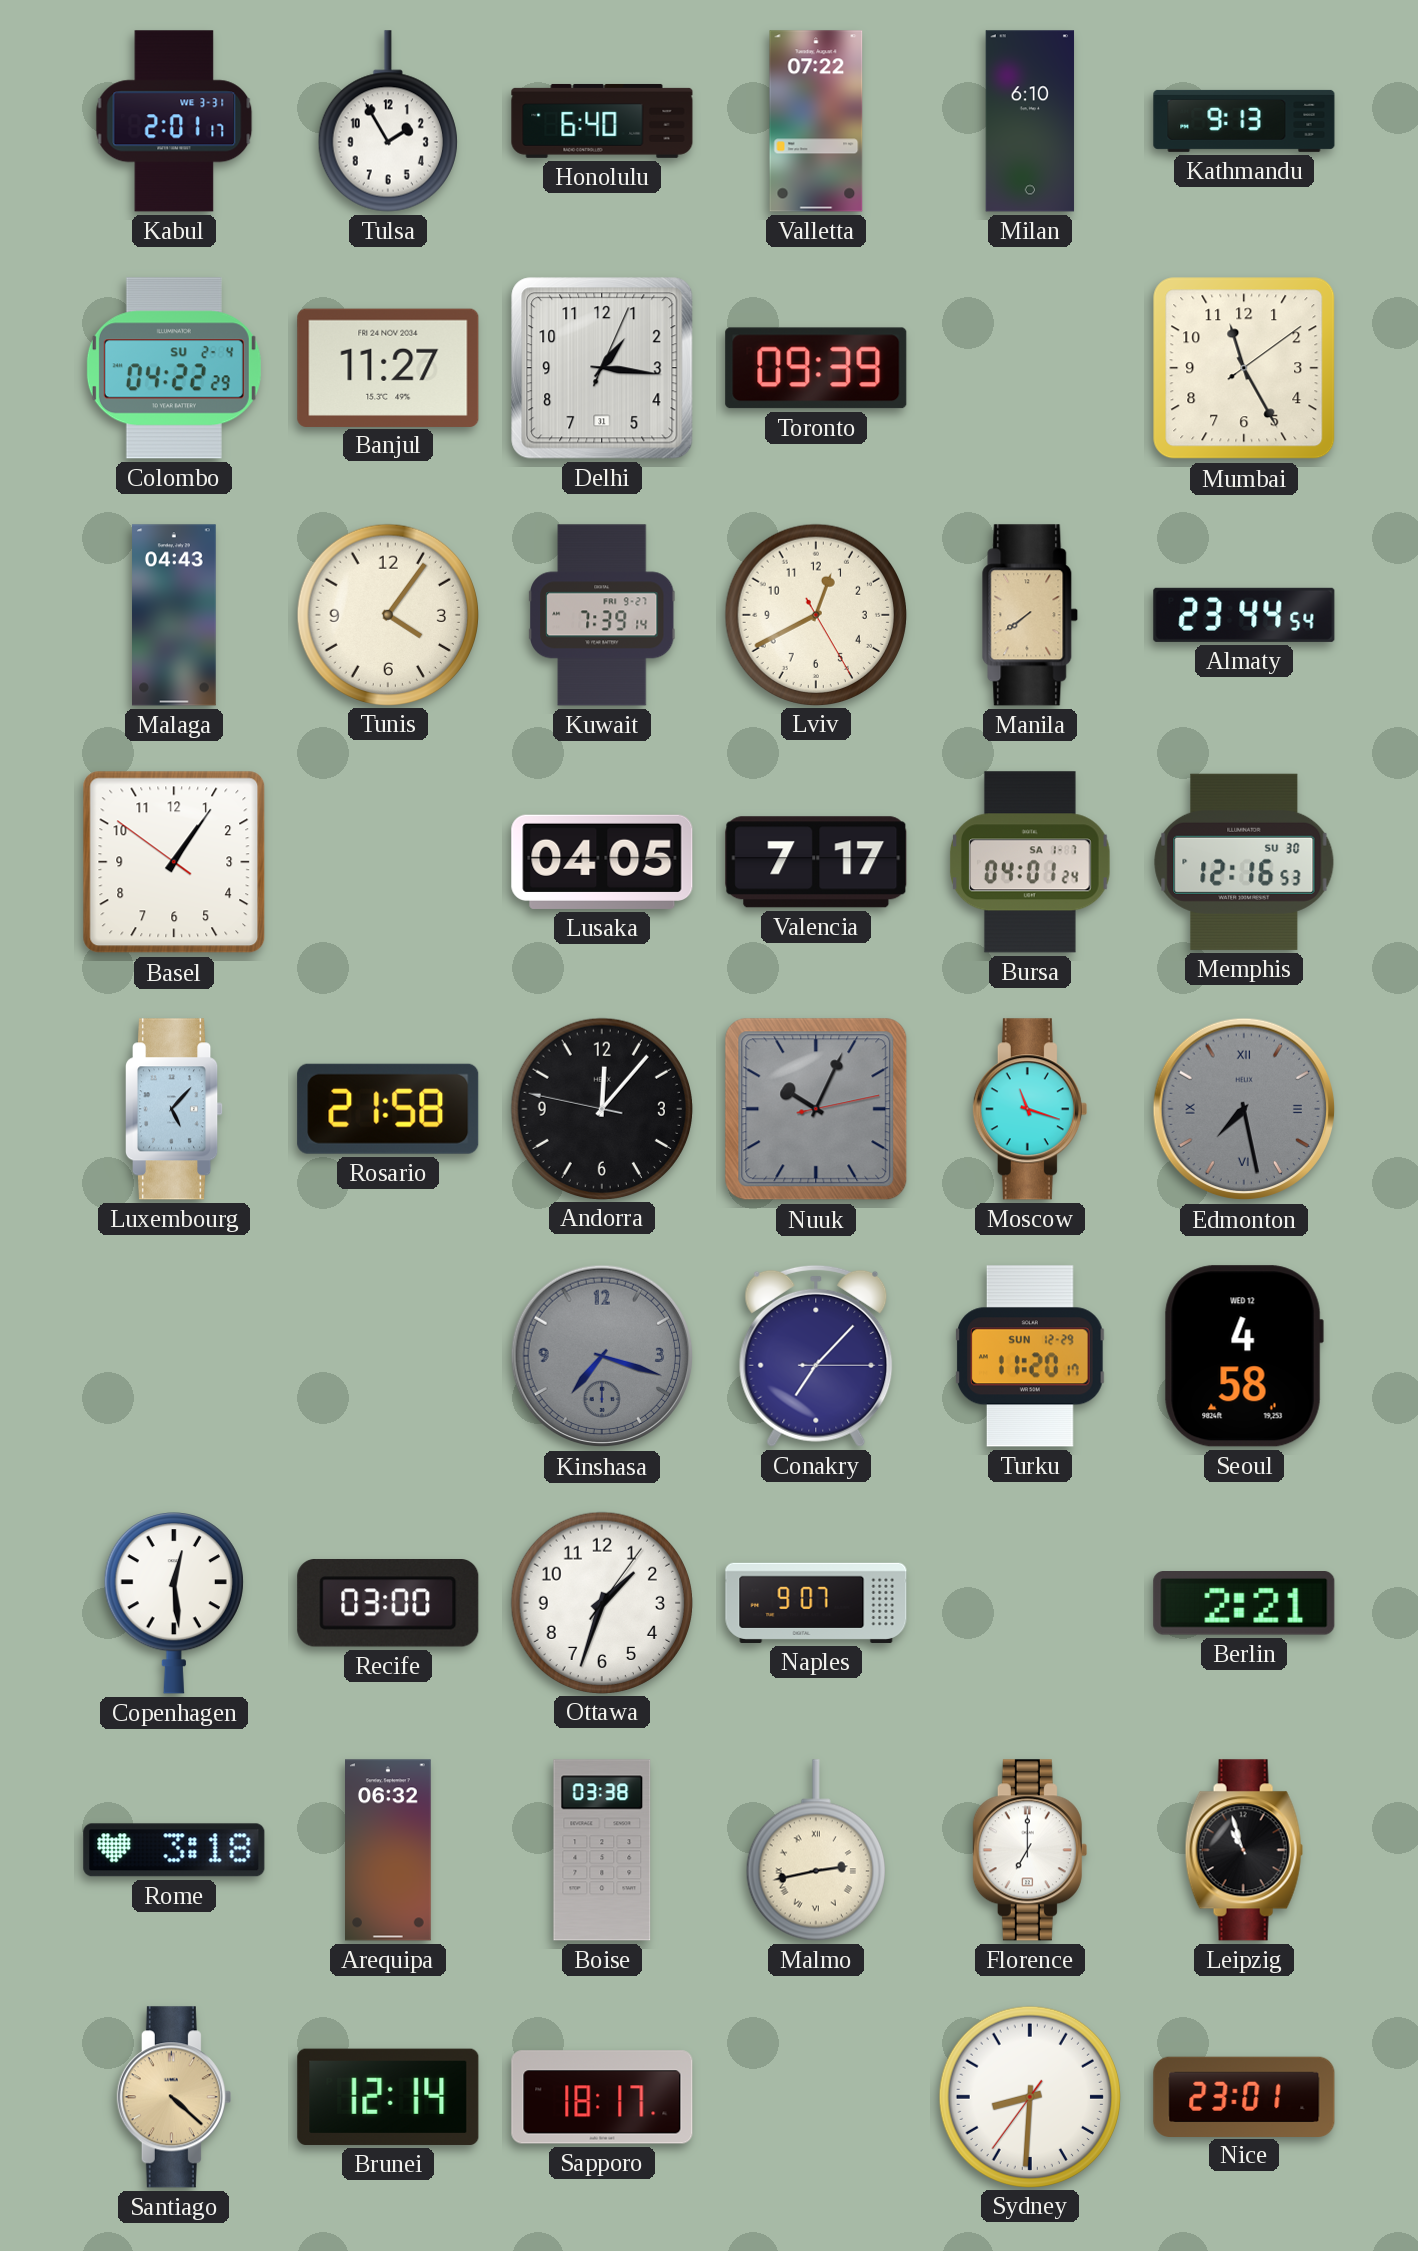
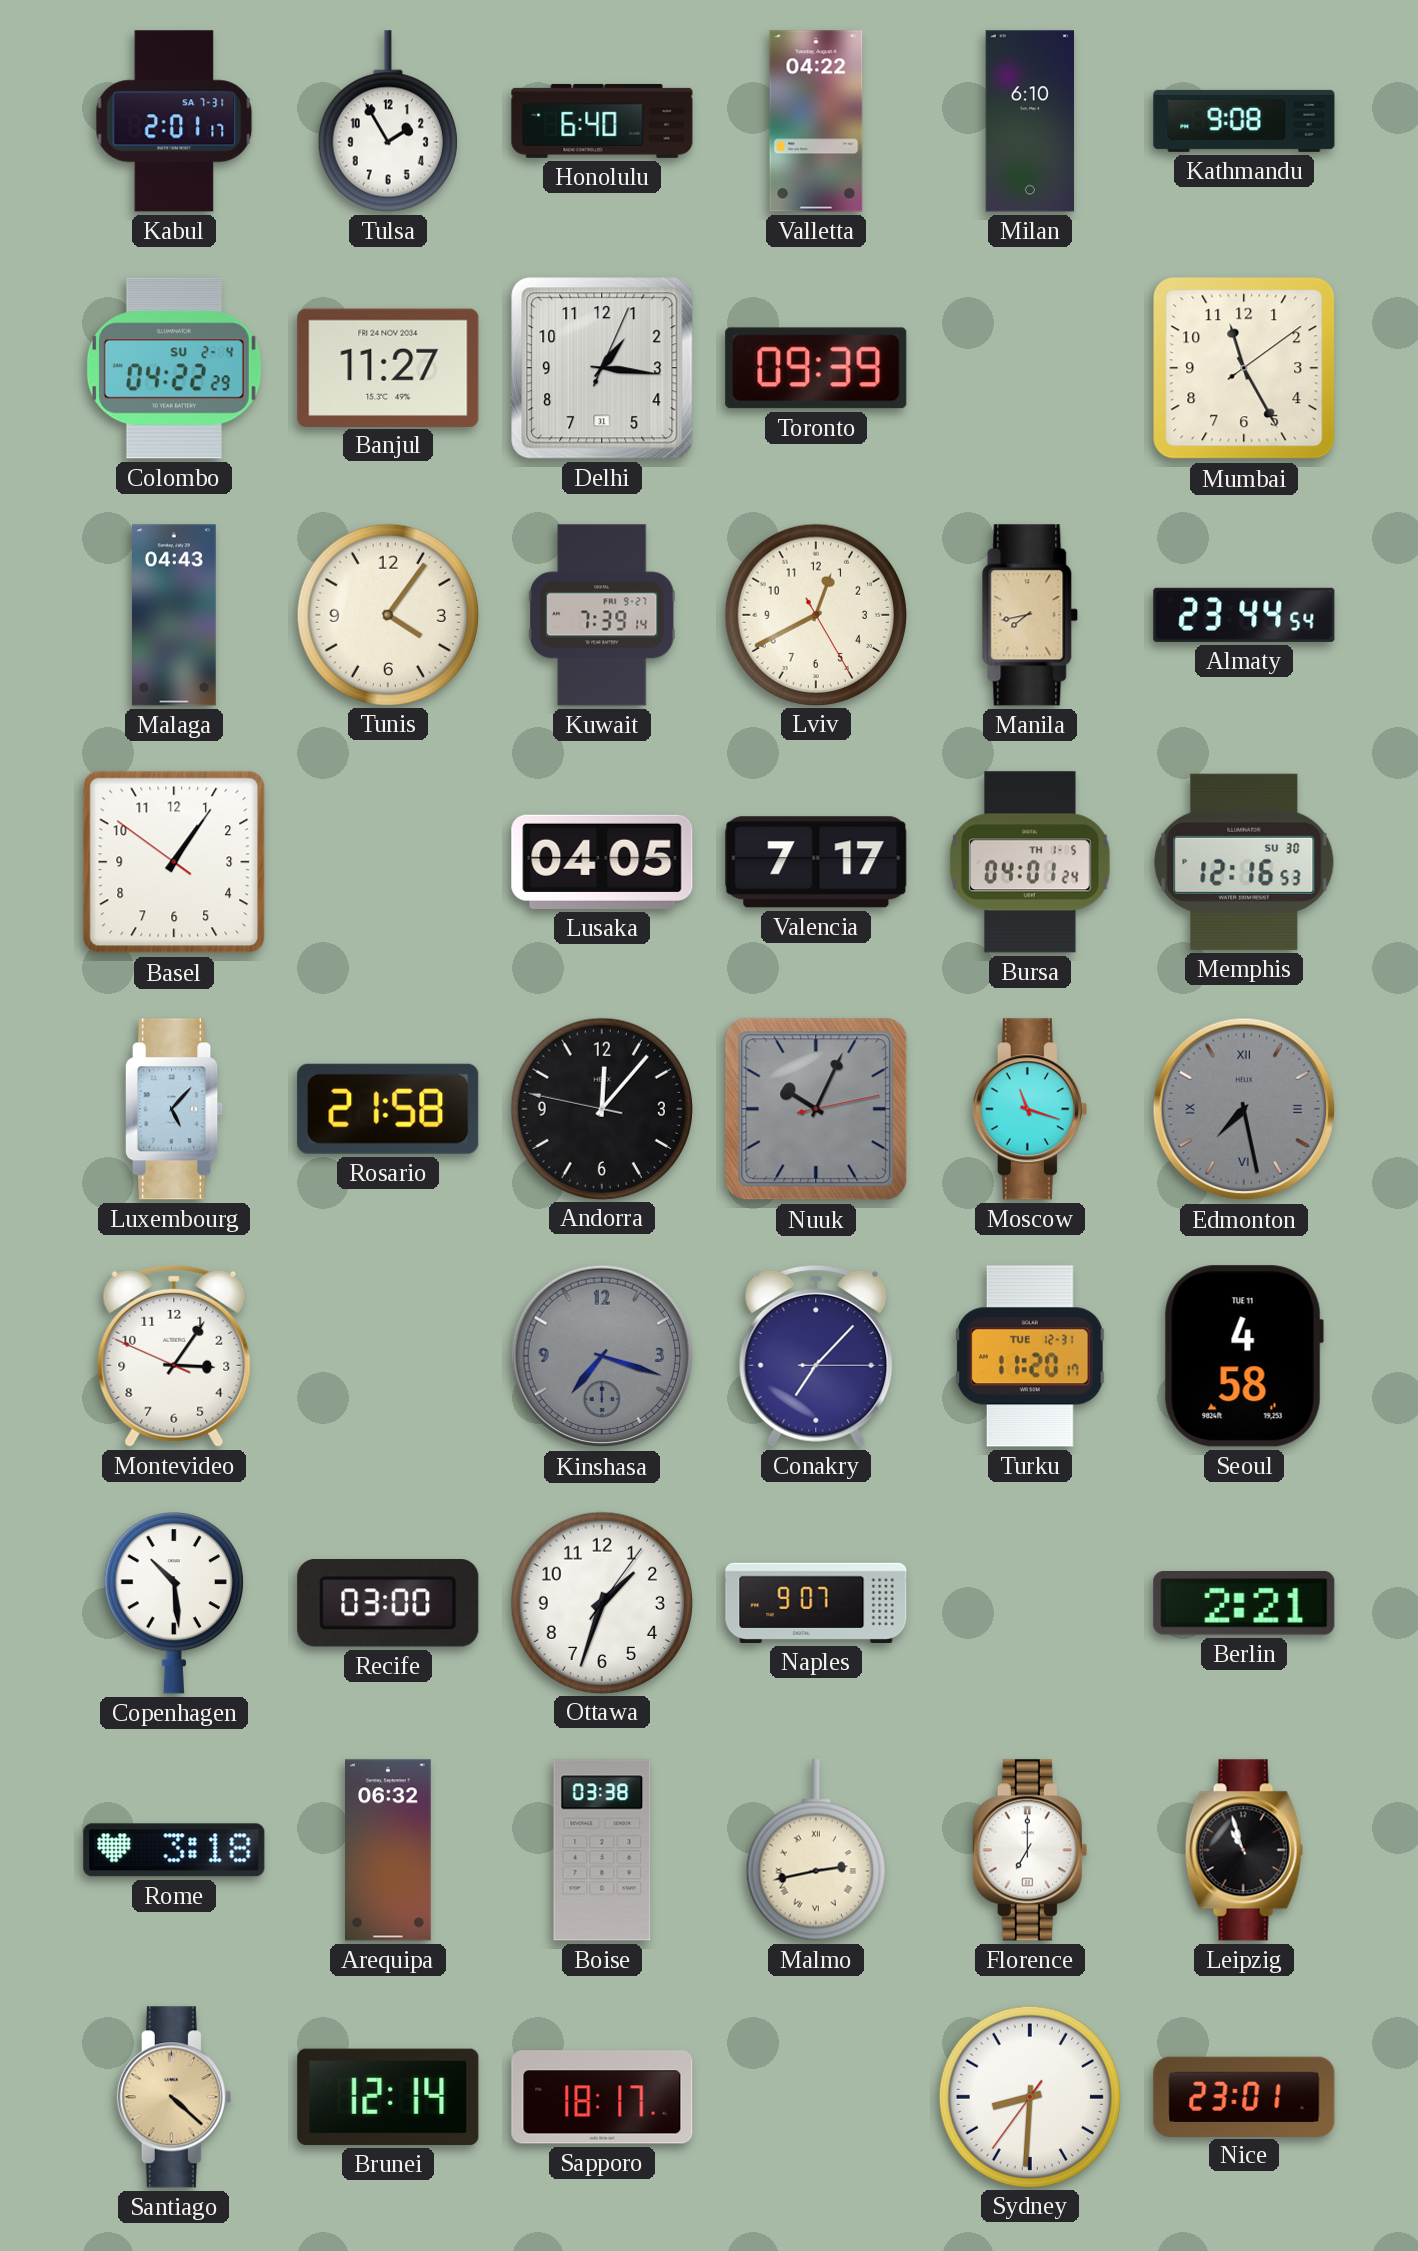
Kabul date: WE 3-31 -> SA 7-31
Valletta: 07:22 -> 04:22
Kathmandu: 9:13 -> 9:08
Manila: 7:39 -> 7:43
Bursa date: SA 1-7 -> TH 1-5
Montevideo: none -> 3:05
Turku date: SUN 12-29 -> TUE 12-31
Seoul date: WED 12 -> TUE 11
Copenhagen: 12:29 -> 10:29
